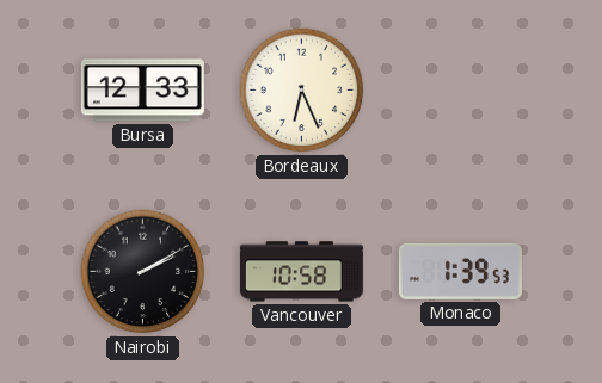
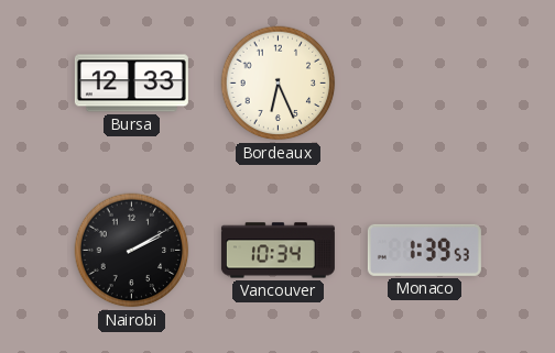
Vancouver: 10:58 -> 10:34
